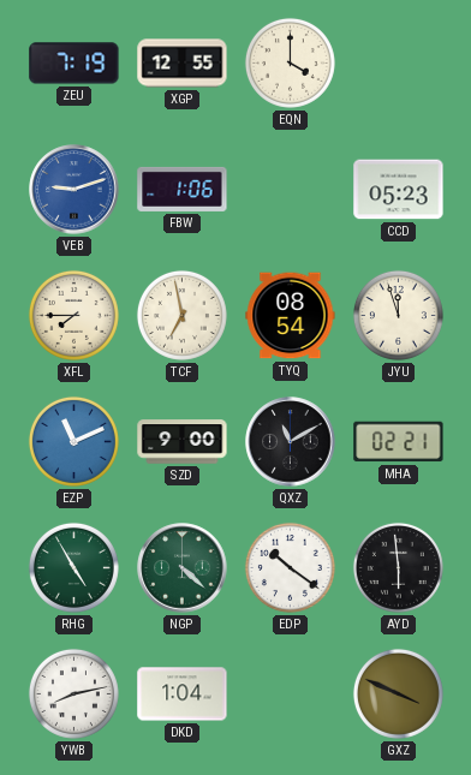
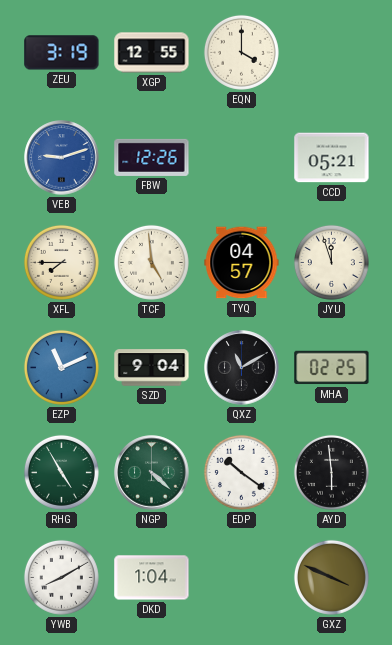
ZEU: 7:19 -> 3:19
FBW: 1:06 -> 12:26
CCD: 05:23 -> 05:21
TCF: 6:58 -> 4:59
TYQ: 08:54 -> 04:57
SZD: 9:00 -> 9:04
MHA: 02:21 -> 02:25
YWB: 8:13 -> 8:10
